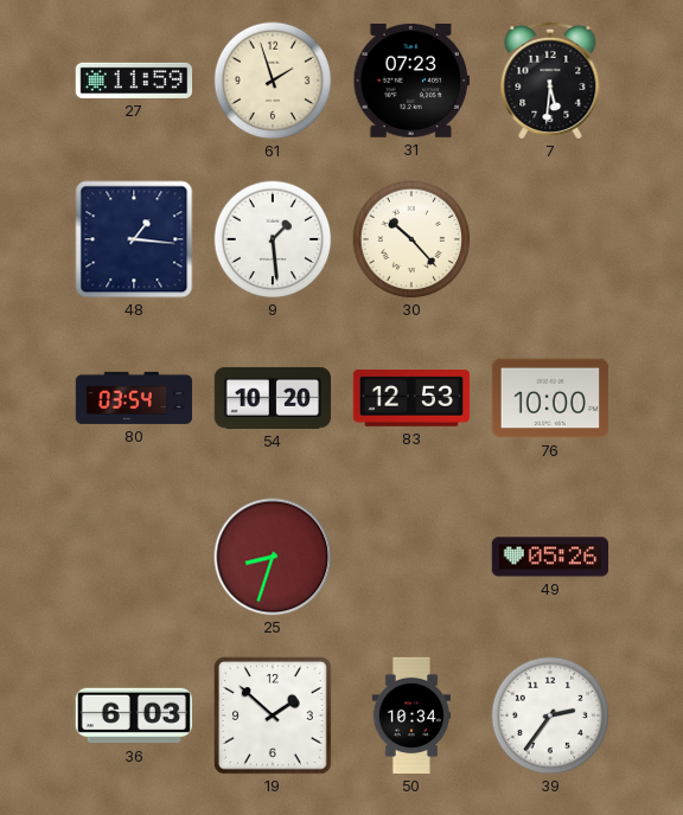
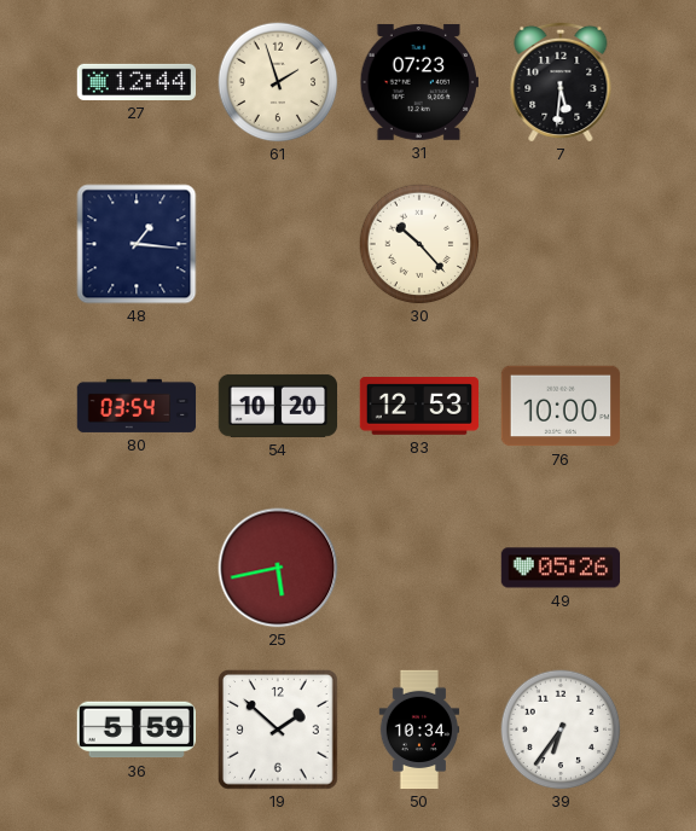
27: 11:59 -> 12:44
9: 1:29 -> none
25: 8:33 -> 5:43
36: 6:03 -> 5:59
39: 2:36 -> 6:36
